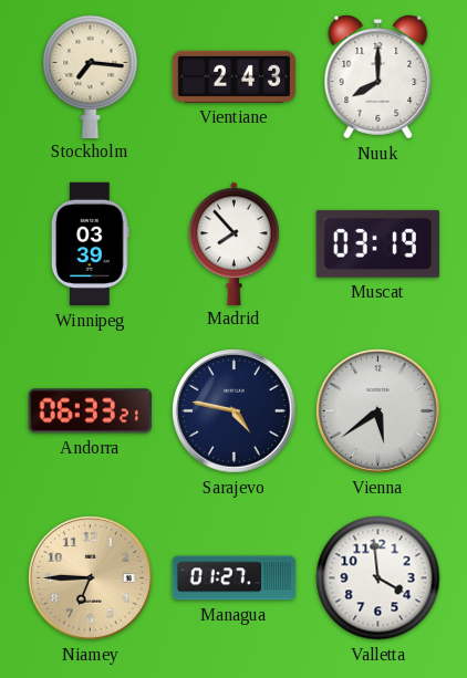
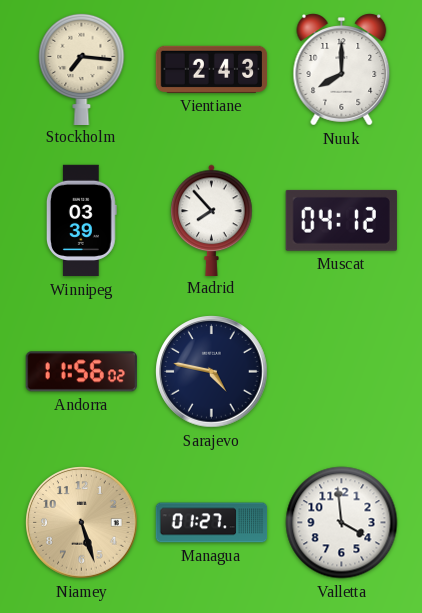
Muscat: 03:19 -> 04:12
Andorra: 06:33 -> 11:56
Vienna: 5:39 -> none
Niamey: 6:45 -> 5:27
